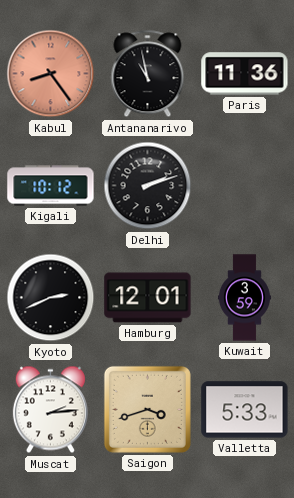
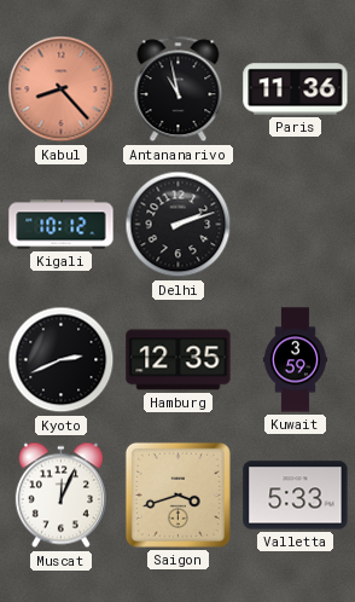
Kabul: 8:24 -> 8:23
Hamburg: 12:01 -> 12:35
Muscat: 2:14 -> 12:04
